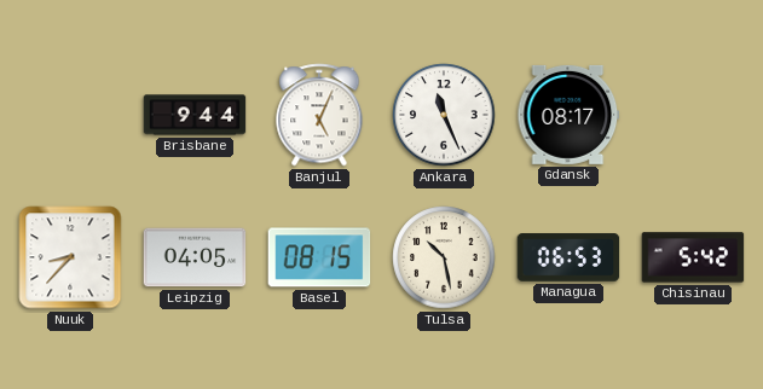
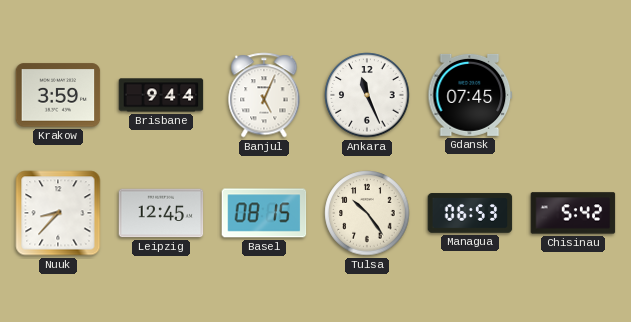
Krakow: none -> 3:59
Gdansk: 08:17 -> 07:45
Leipzig: 04:05 -> 12:45
Tulsa: 10:28 -> 10:24
